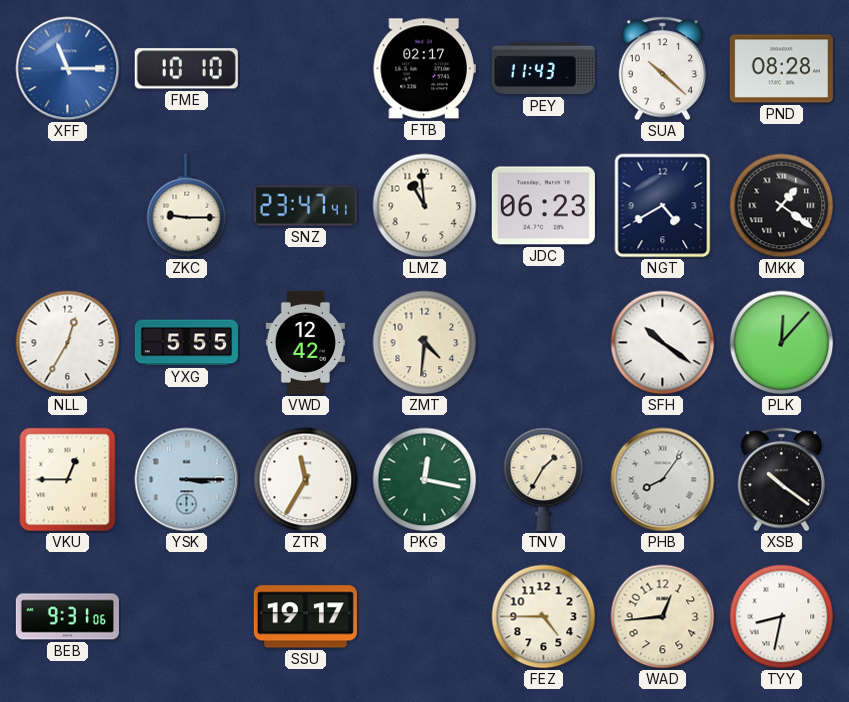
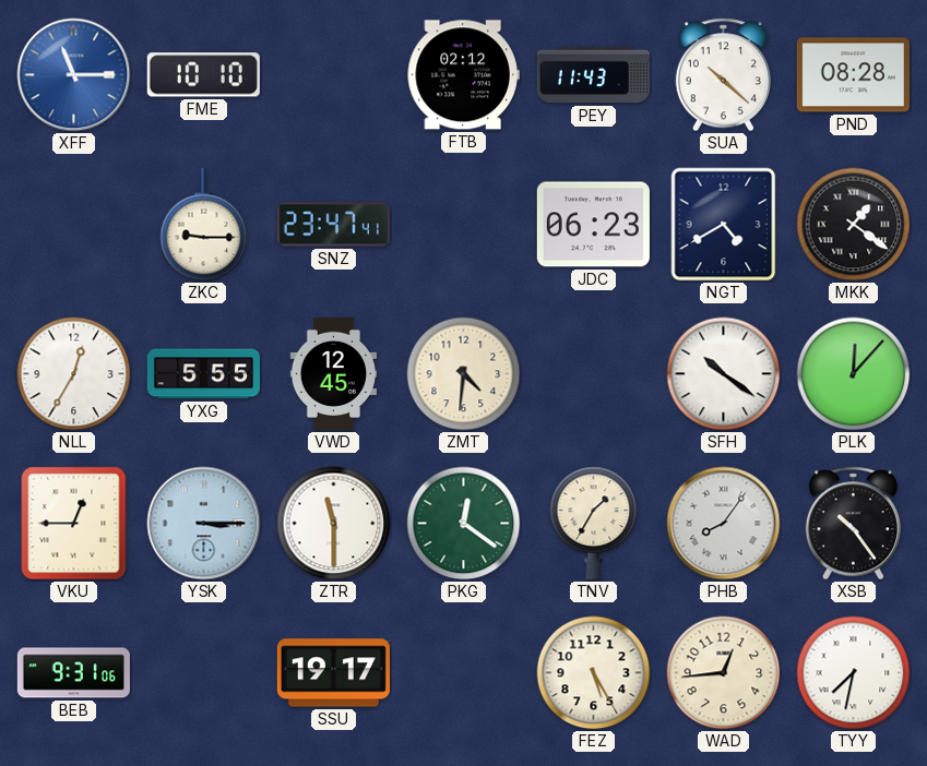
FTB: 02:17 -> 02:12
LMZ: 10:59 -> none
VWD: 12:42 -> 12:45
ZTR: 11:35 -> 11:30
PKG: 12:17 -> 12:21
XSB: 10:21 -> 10:24
FEZ: 4:45 -> 5:25
TYY: 8:32 -> 7:32
